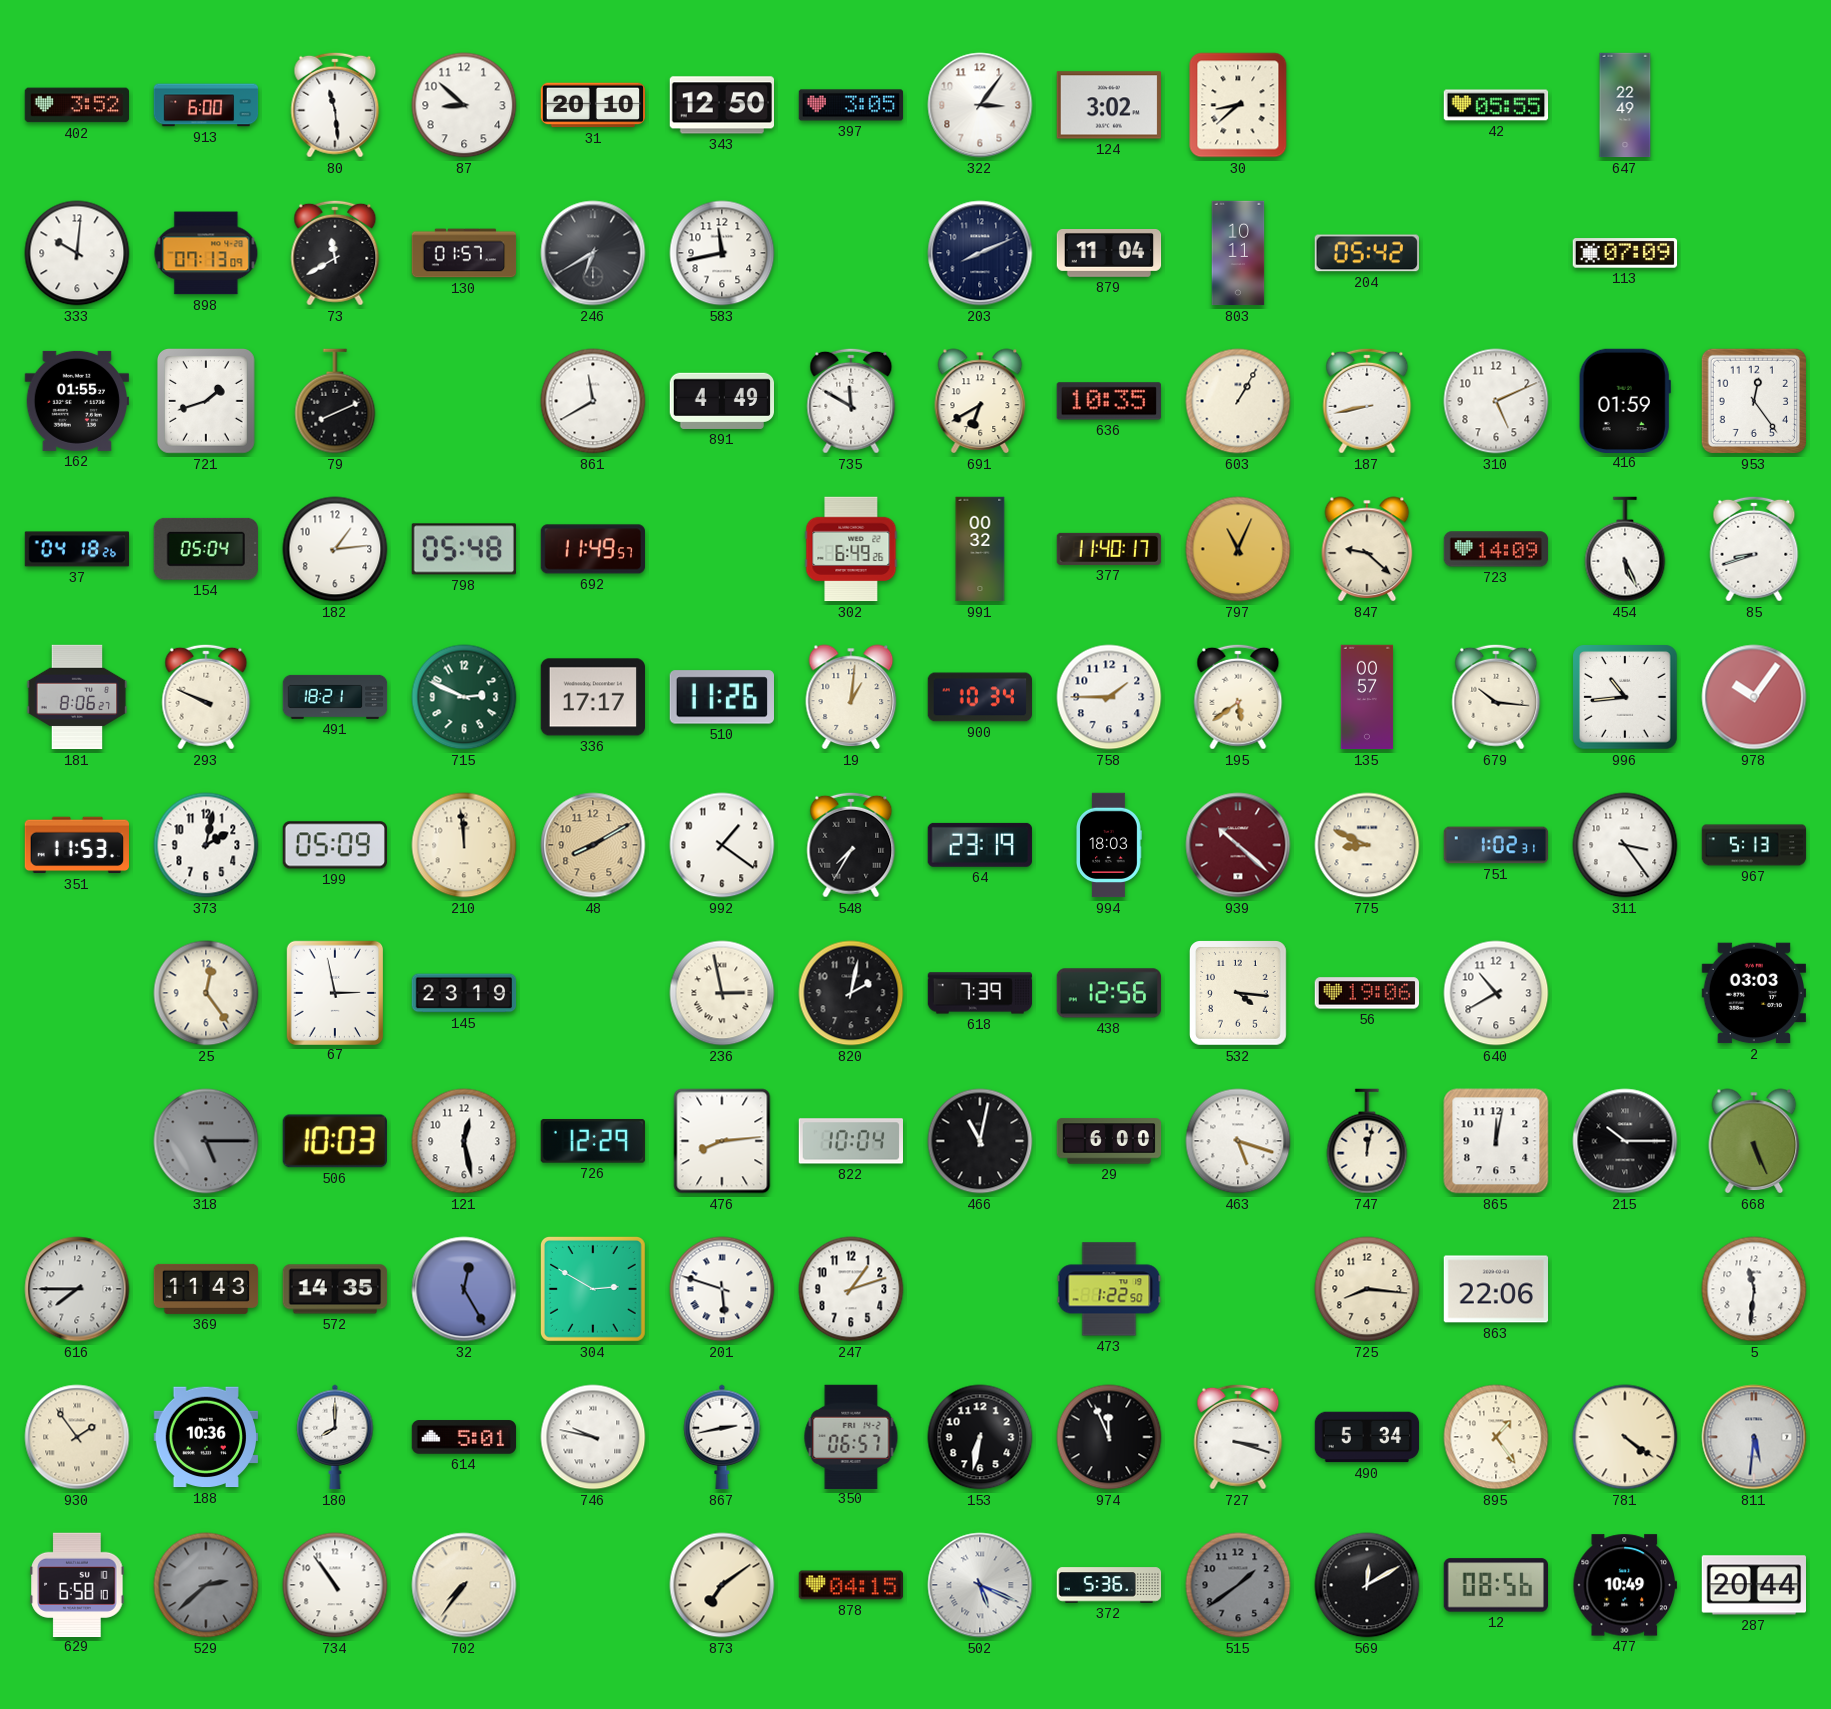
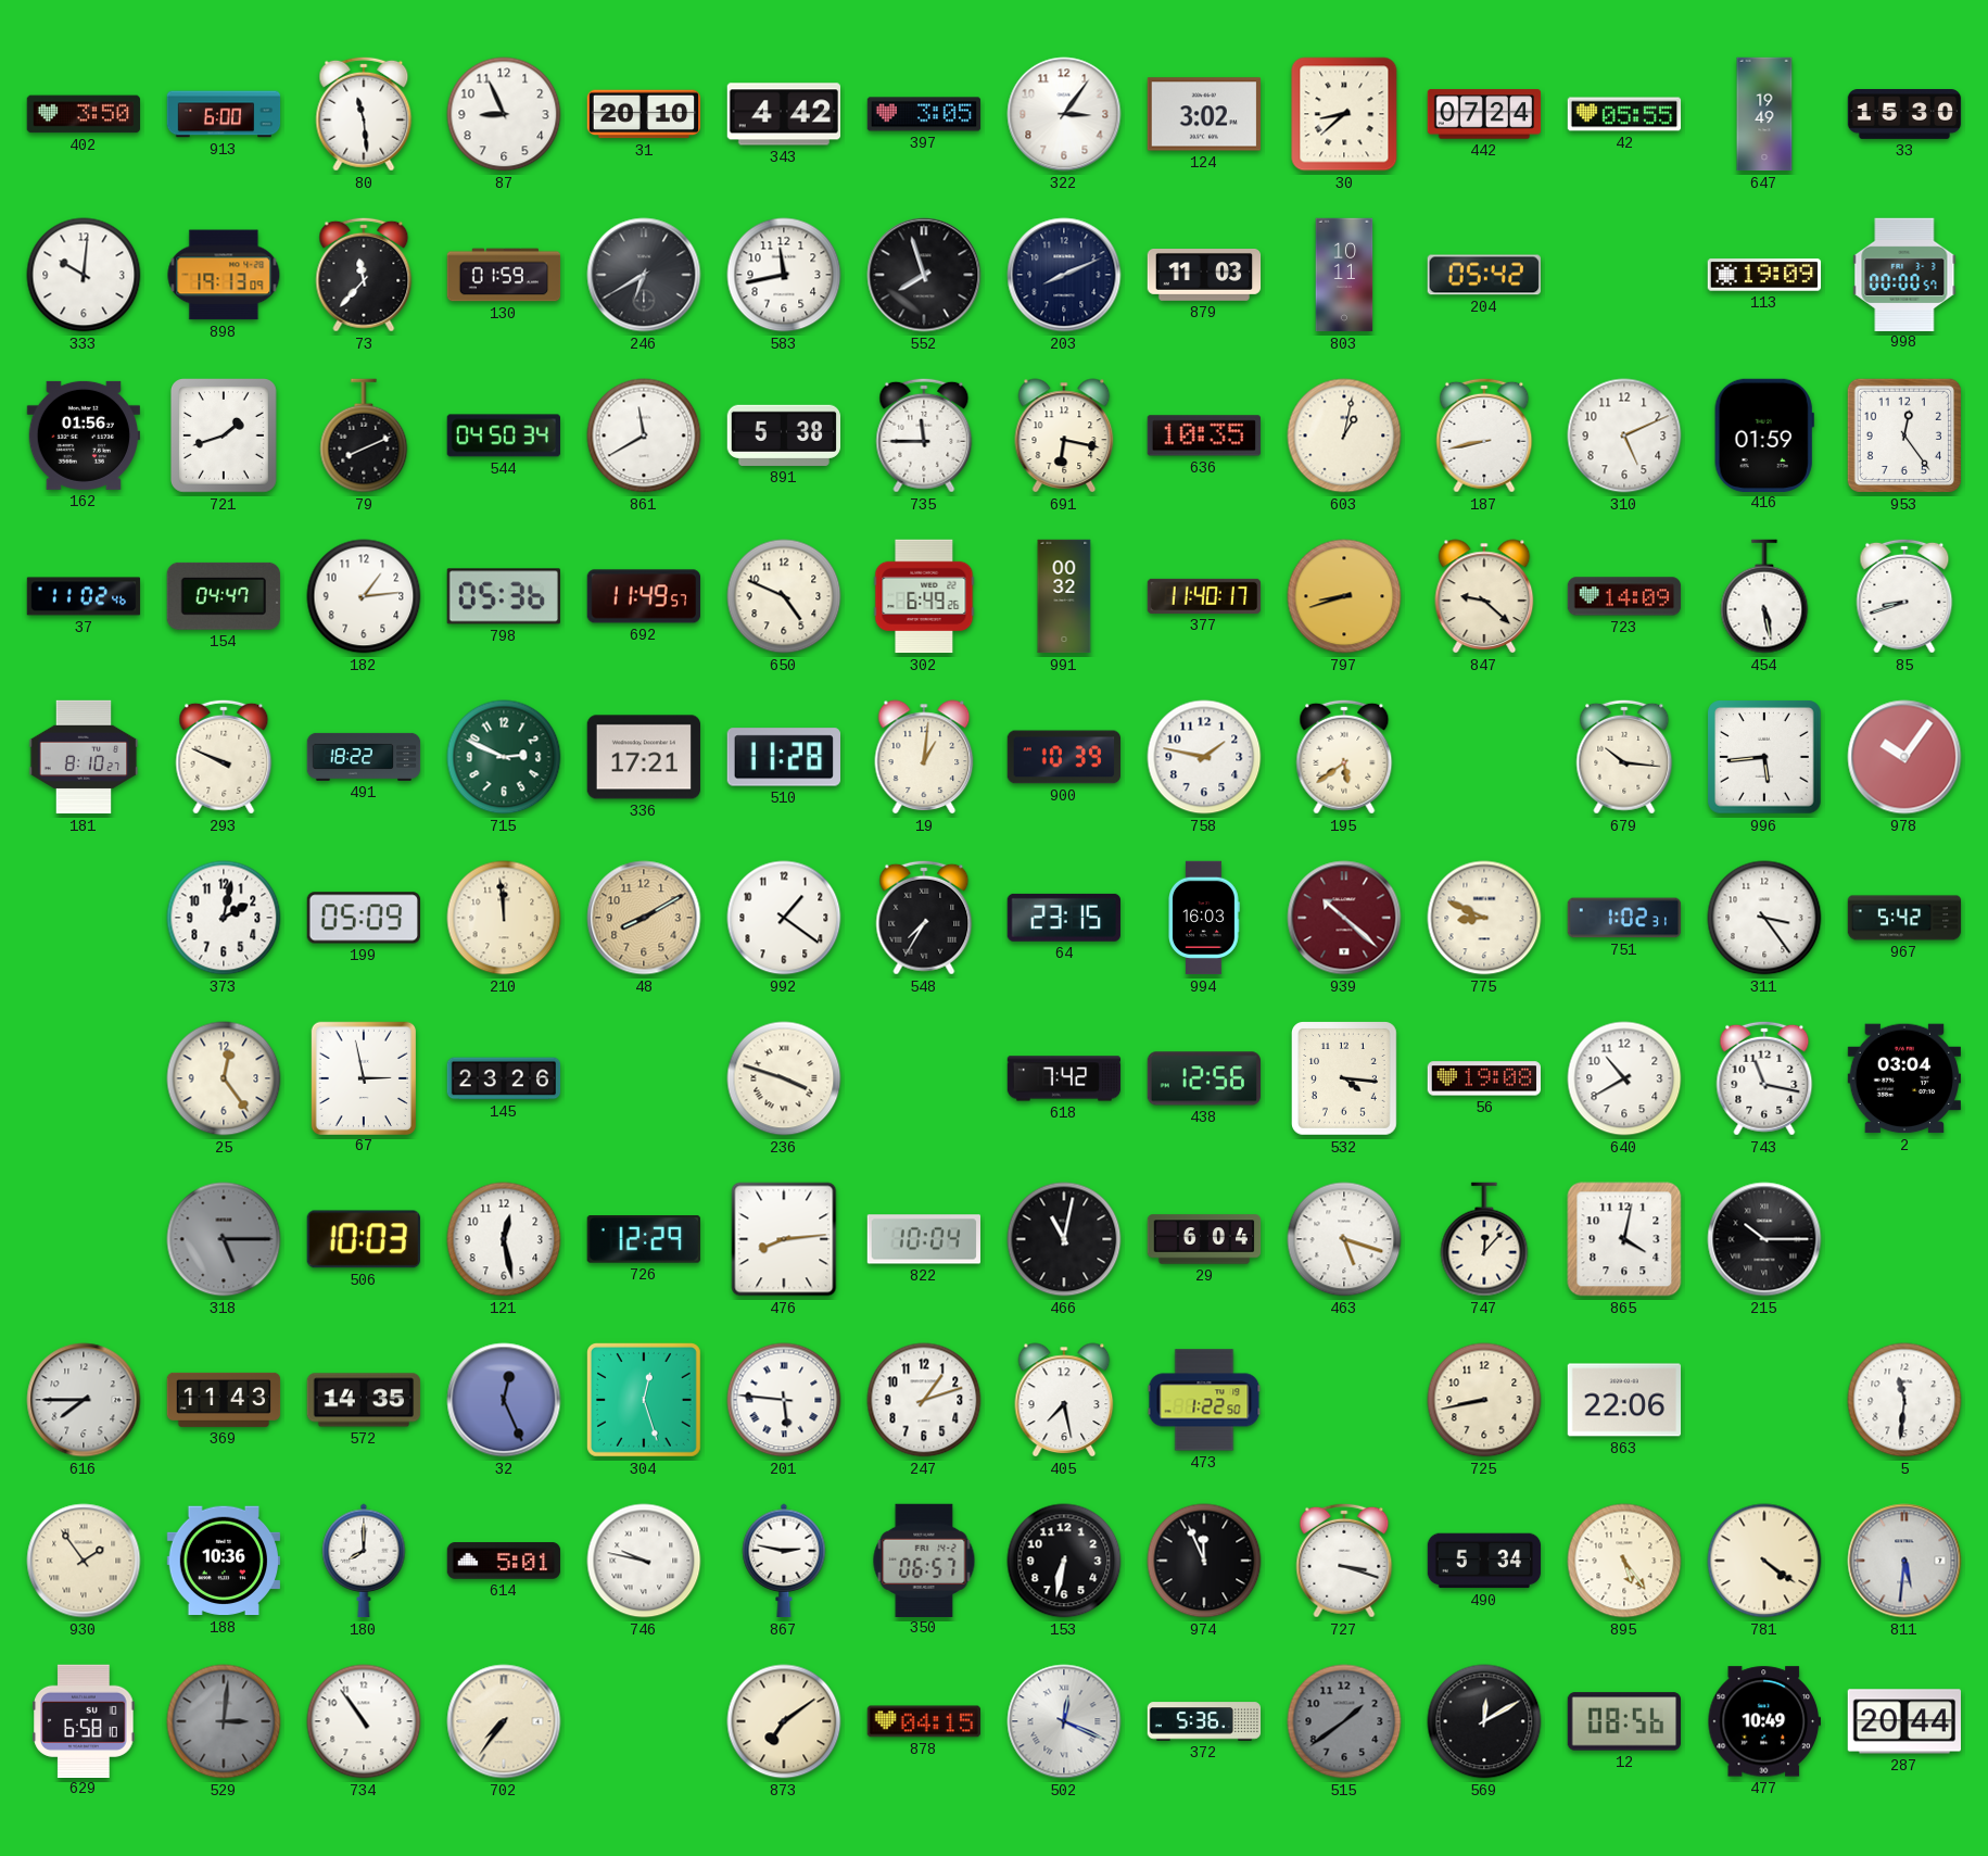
402: 3:52 -> 3:50
87: 8:52 -> 8:56
343: 12:50 -> 4:42
442: none -> 07:24
647: 22:49 -> 19:49
33: none -> 15:30
898: 07:13 -> 19:13
73: 11:40 -> 11:37
130: 01:57 -> 01:59
552: none -> 7:57
879: 11:04 -> 11:03
113: 07:09 -> 19:09
998: none -> 00:00
162: 01:55 -> 01:56
544: none -> 04:50
891: 4:49 -> 5:38
735: 11:50 -> 11:45
691: 6:40 -> 6:17
603: 1:05 -> 1:02
37: 04:18 -> 11:02
154: 05:04 -> 04:47
798: 05:48 -> 05:36
650: none -> 4:49
797: 11:04 -> 8:42
454: 5:26 -> 5:28
181: 8:06 -> 8:10
491: 18:21 -> 18:22
336: 17:17 -> 17:21
510: 11:26 -> 11:28
900: 10:34 -> 10:39
758: 1:45 -> 1:47
135: 00:57 -> none
996: 10:44 -> 5:44
351: 11:53 -> none
64: 23:19 -> 23:15
994: 18:03 -> 16:03
967: 5:13 -> 5:42
145: 23:19 -> 23:26
236: 2:58 -> 3:48
820: 2:02 -> none
618: 7:39 -> 7:42
56: 19:06 -> 19:08
743: none -> 11:17
2: 03:03 -> 03:04
29: 6:00 -> 6:04
747: 12:02 -> 12:07
865: 12:02 -> 4:02
668: 5:26 -> none
32: 12:25 -> 12:26
304: 2:50 -> 12:27
201: 5:48 -> 5:46
405: none -> 7:28
725: 8:16 -> 8:43
867: 2:43 -> 2:47
895: 1:24 -> 5:24
529: 2:38 -> 3:01
502: 5:19 -> 12:19
